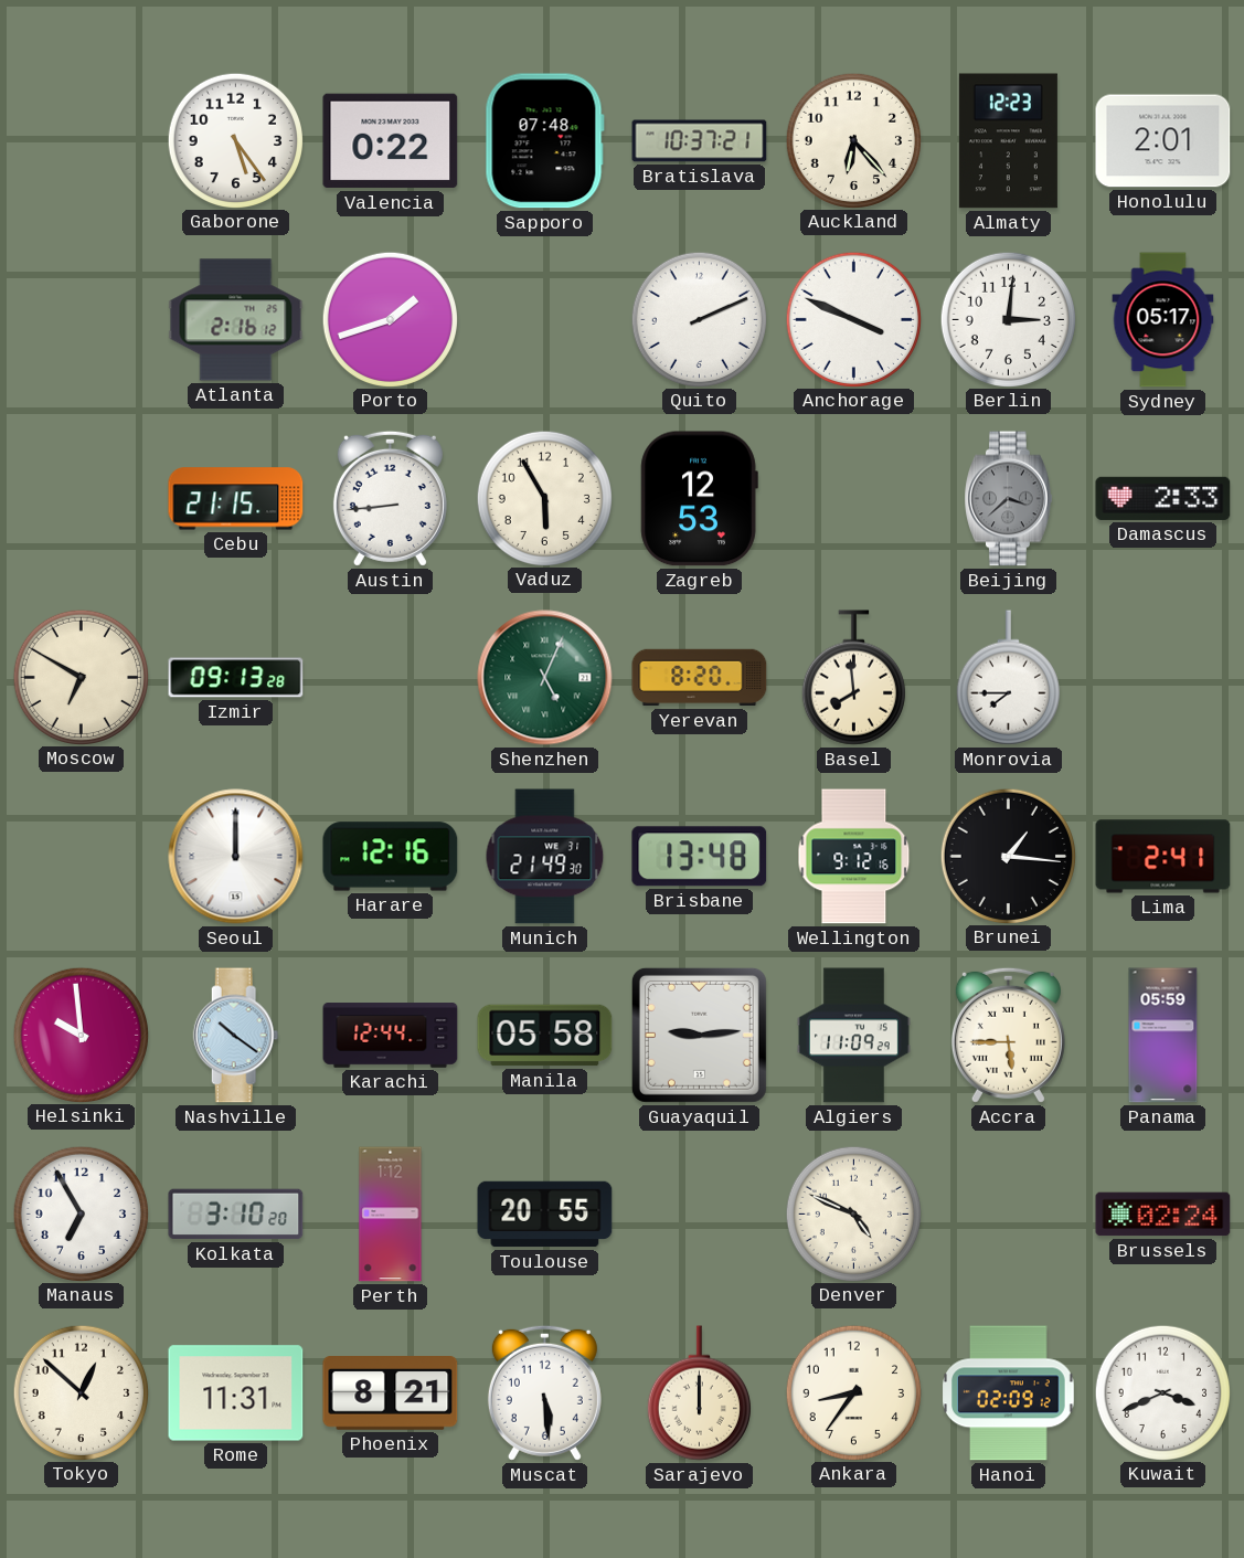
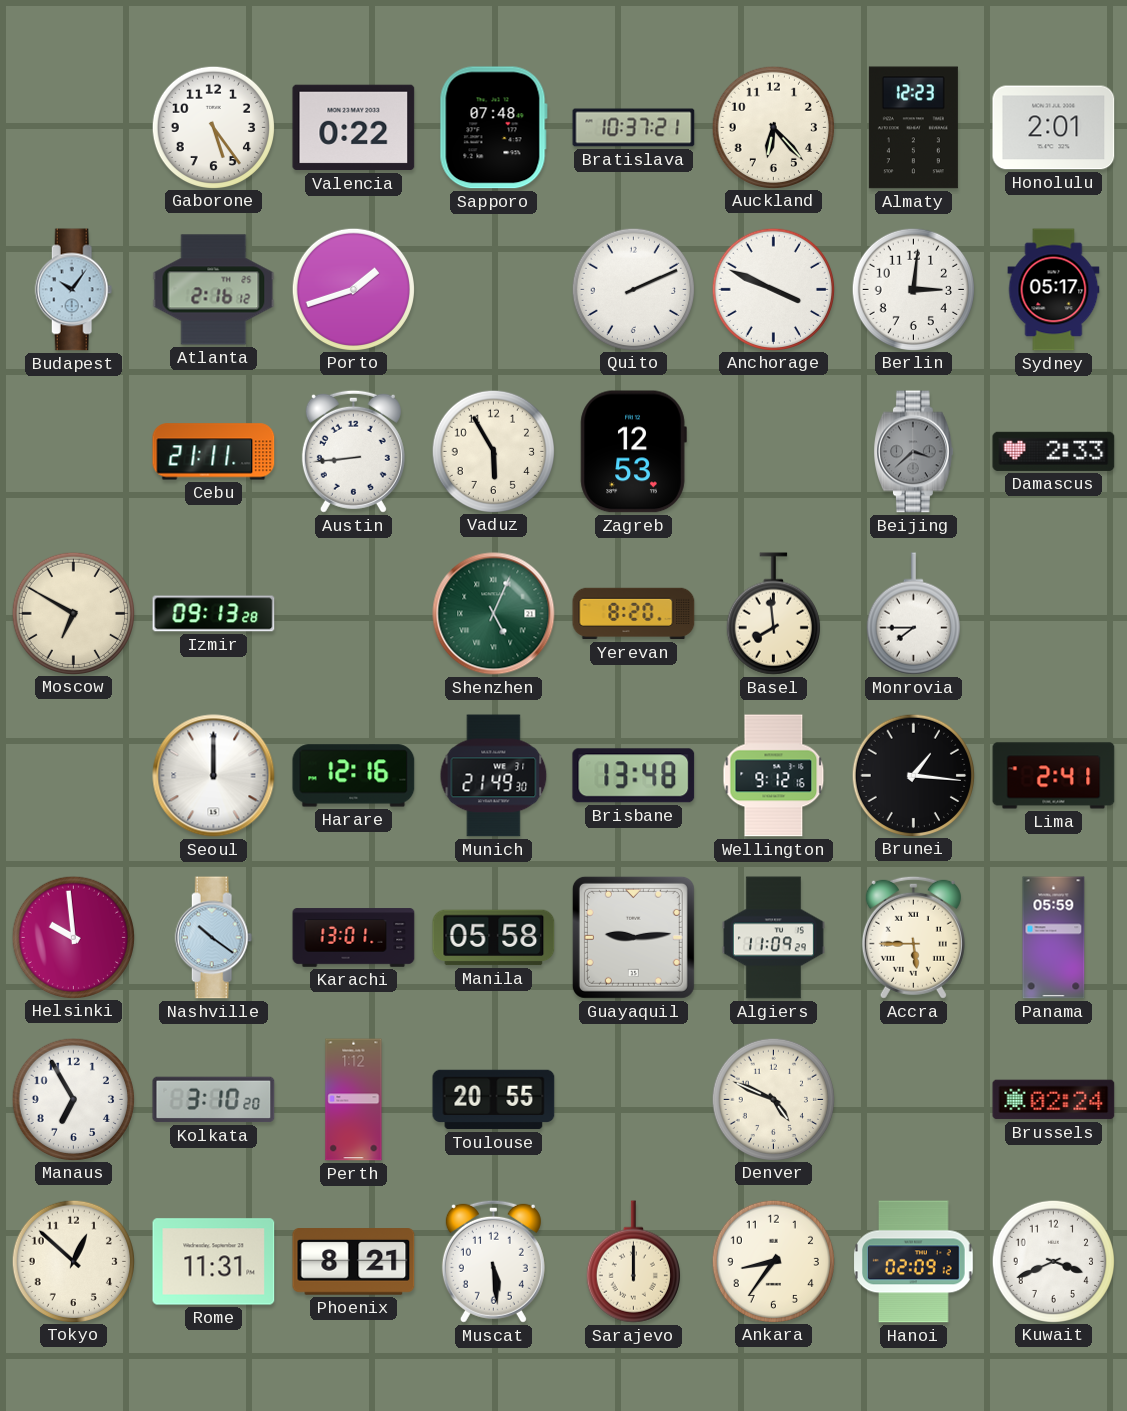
Budapest: none -> 10:06
Cebu: 21:15 -> 21:11
Karachi: 12:44 -> 13:01
